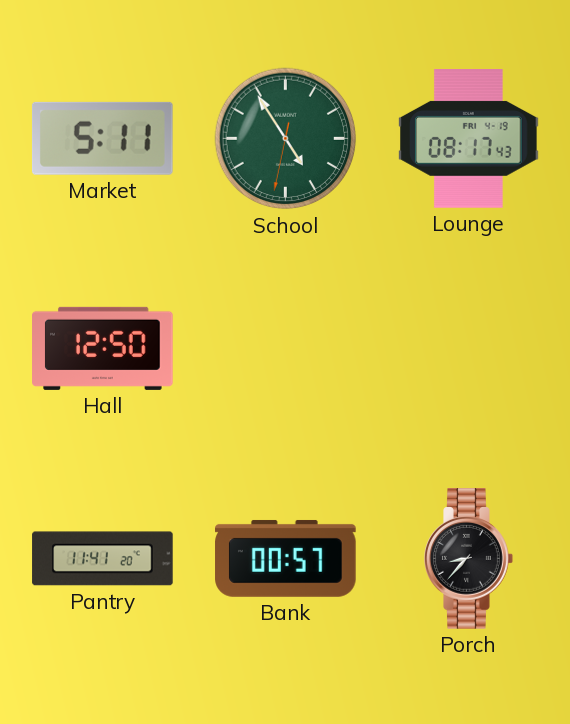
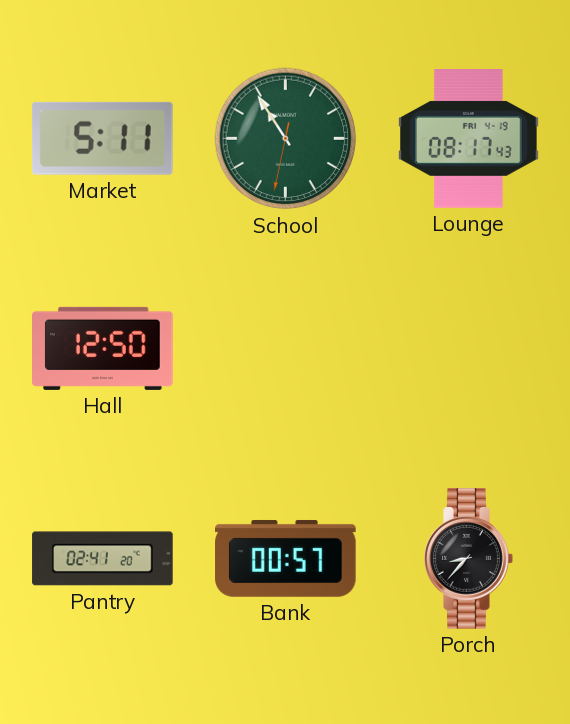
School: 4:54 -> 10:54
Pantry: 11:41 -> 02:41
